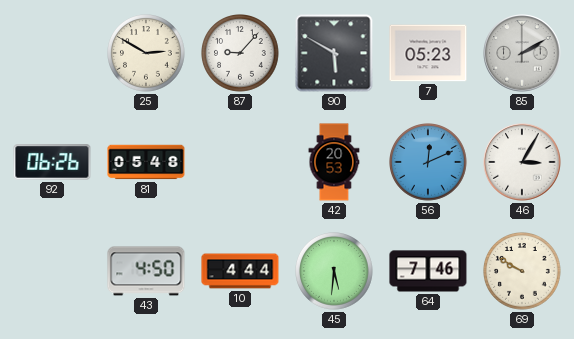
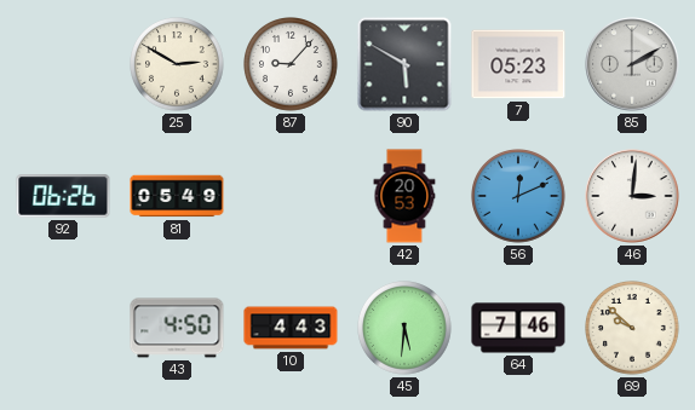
81: 05:48 -> 05:49
46: 3:05 -> 3:01
10: 4:44 -> 4:43
69: 9:50 -> 9:52
